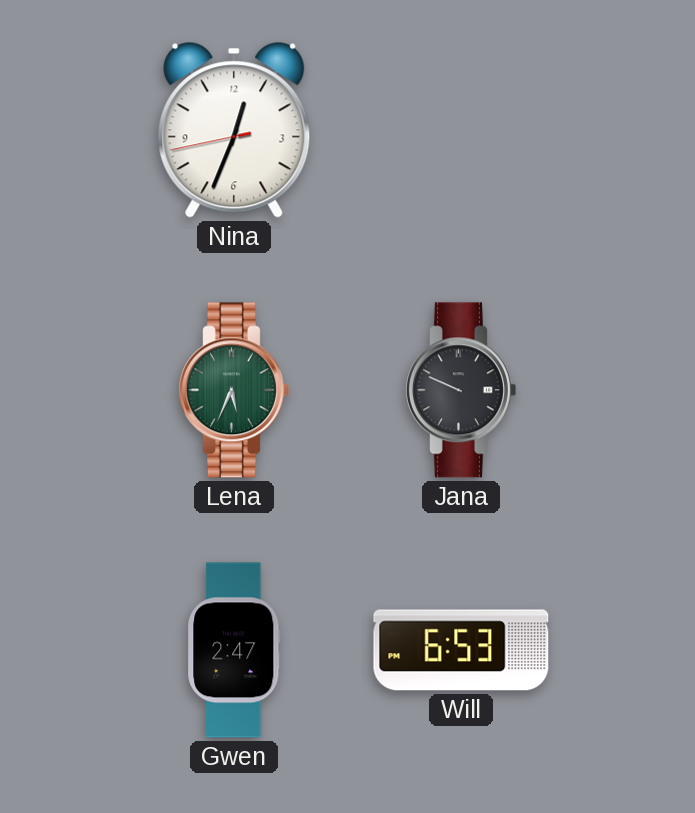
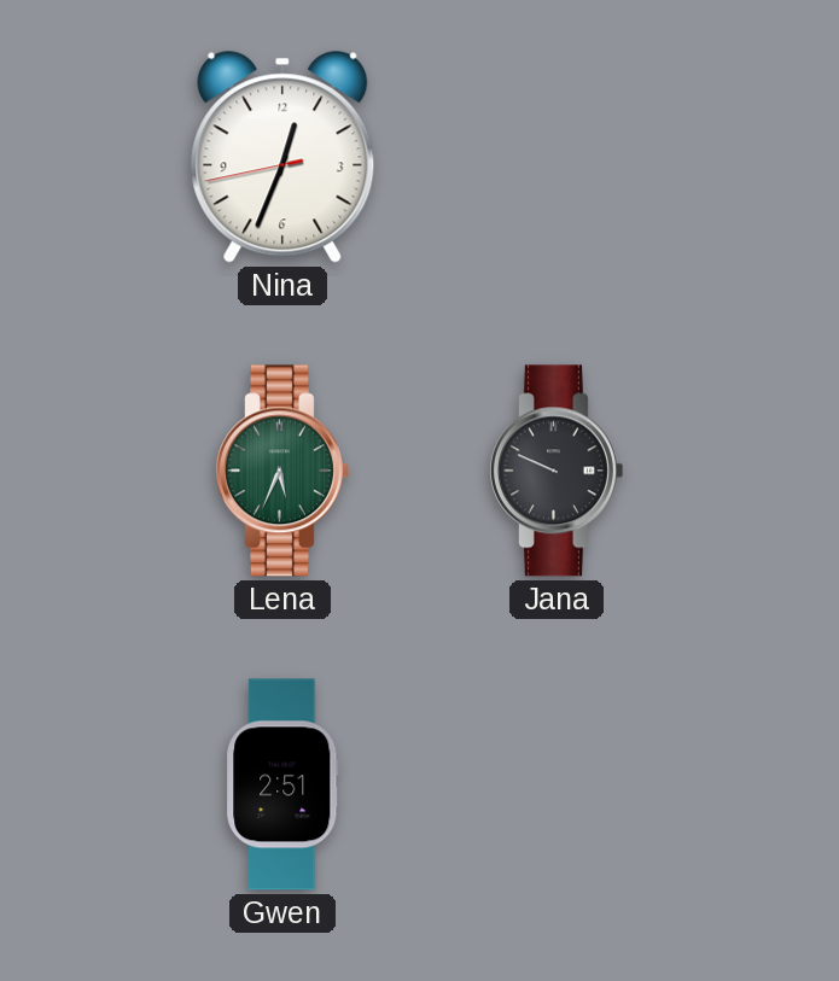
Gwen: 2:47 -> 2:51
Will: 6:53 -> none
